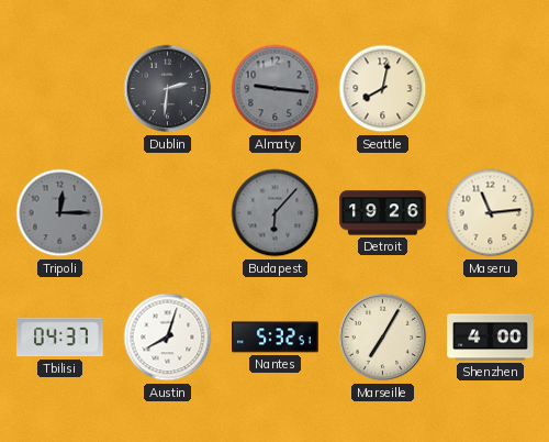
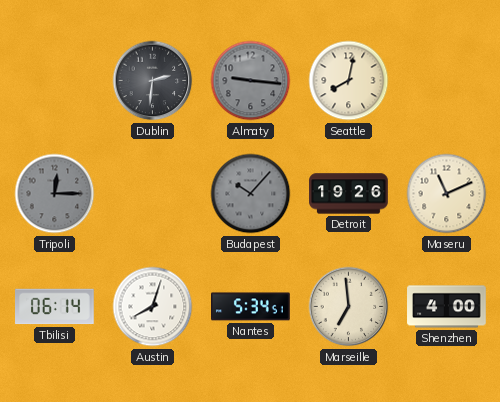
Budapest: 6:07 -> 10:07
Maseru: 11:14 -> 11:11
Tbilisi: 04:37 -> 06:14
Nantes: 5:32 -> 5:34
Marseille: 7:05 -> 6:59
